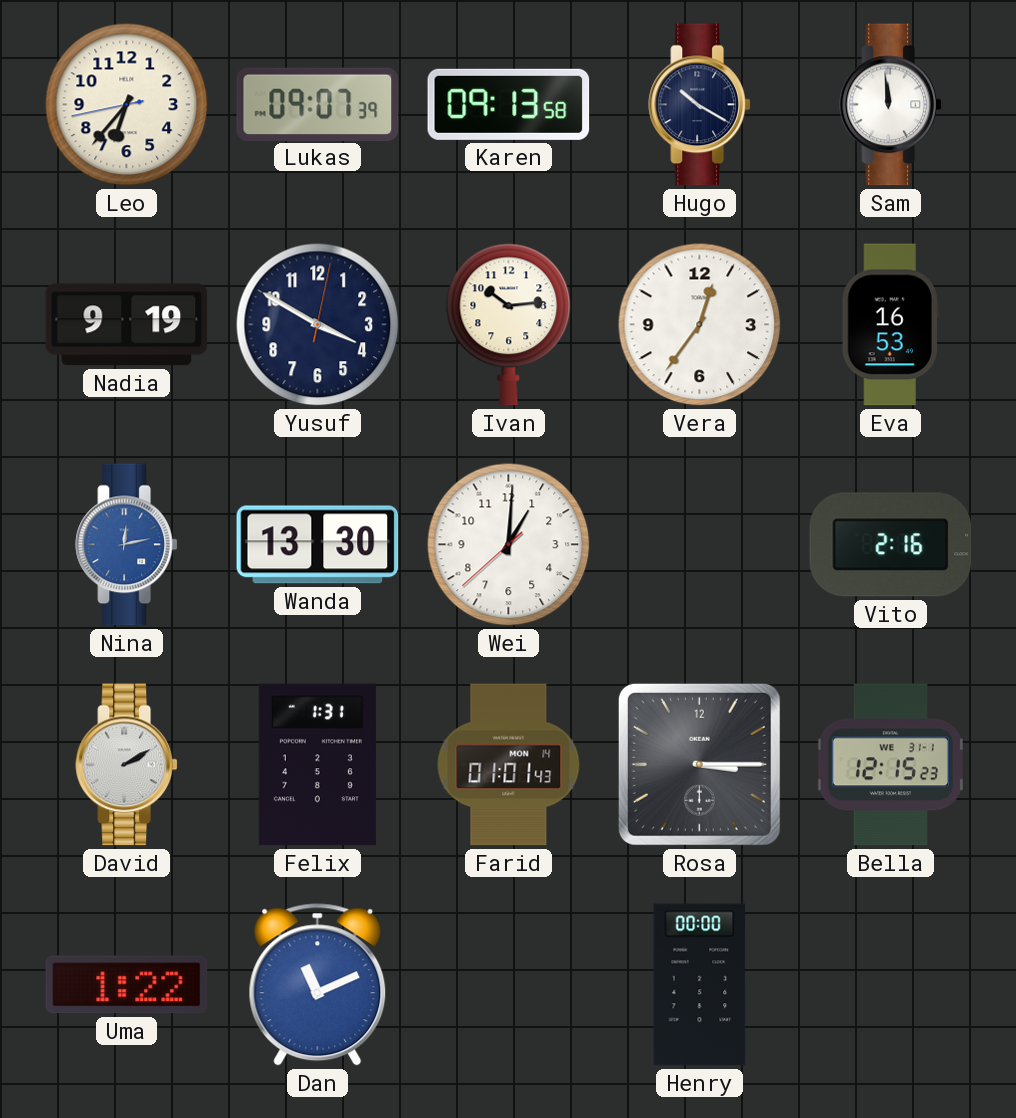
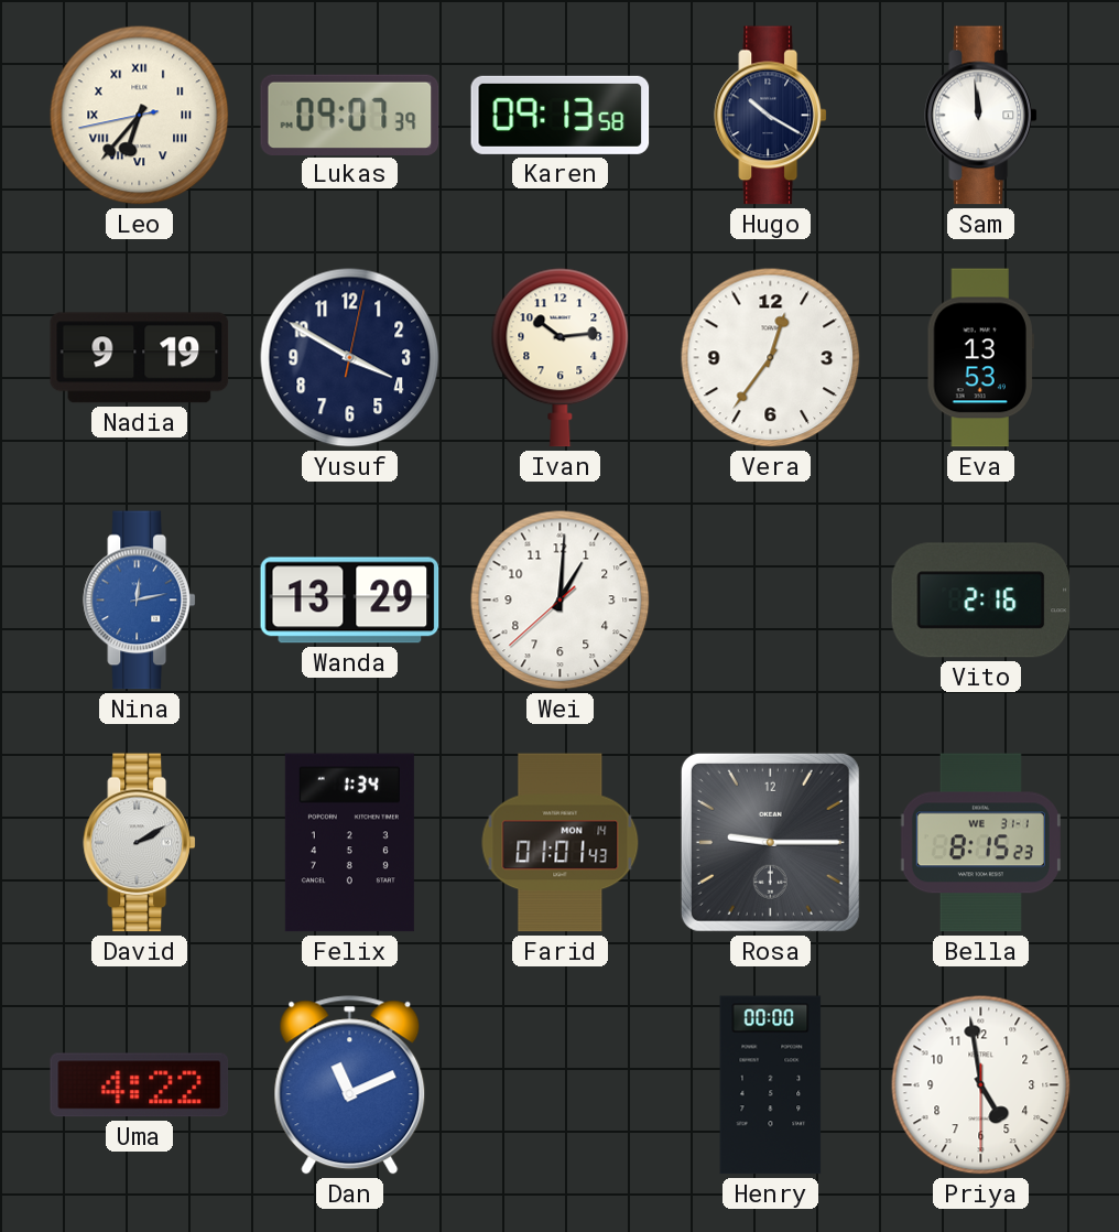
Leo numerals: Arabic -> Roman
Eva: 16:53 -> 13:53
Wanda: 13:30 -> 13:29
Felix: 1:31 -> 1:34
Rosa: 3:15 -> 9:15
Bella: 12:15 -> 8:15
Uma: 1:22 -> 4:22
Priya: none -> 4:58
